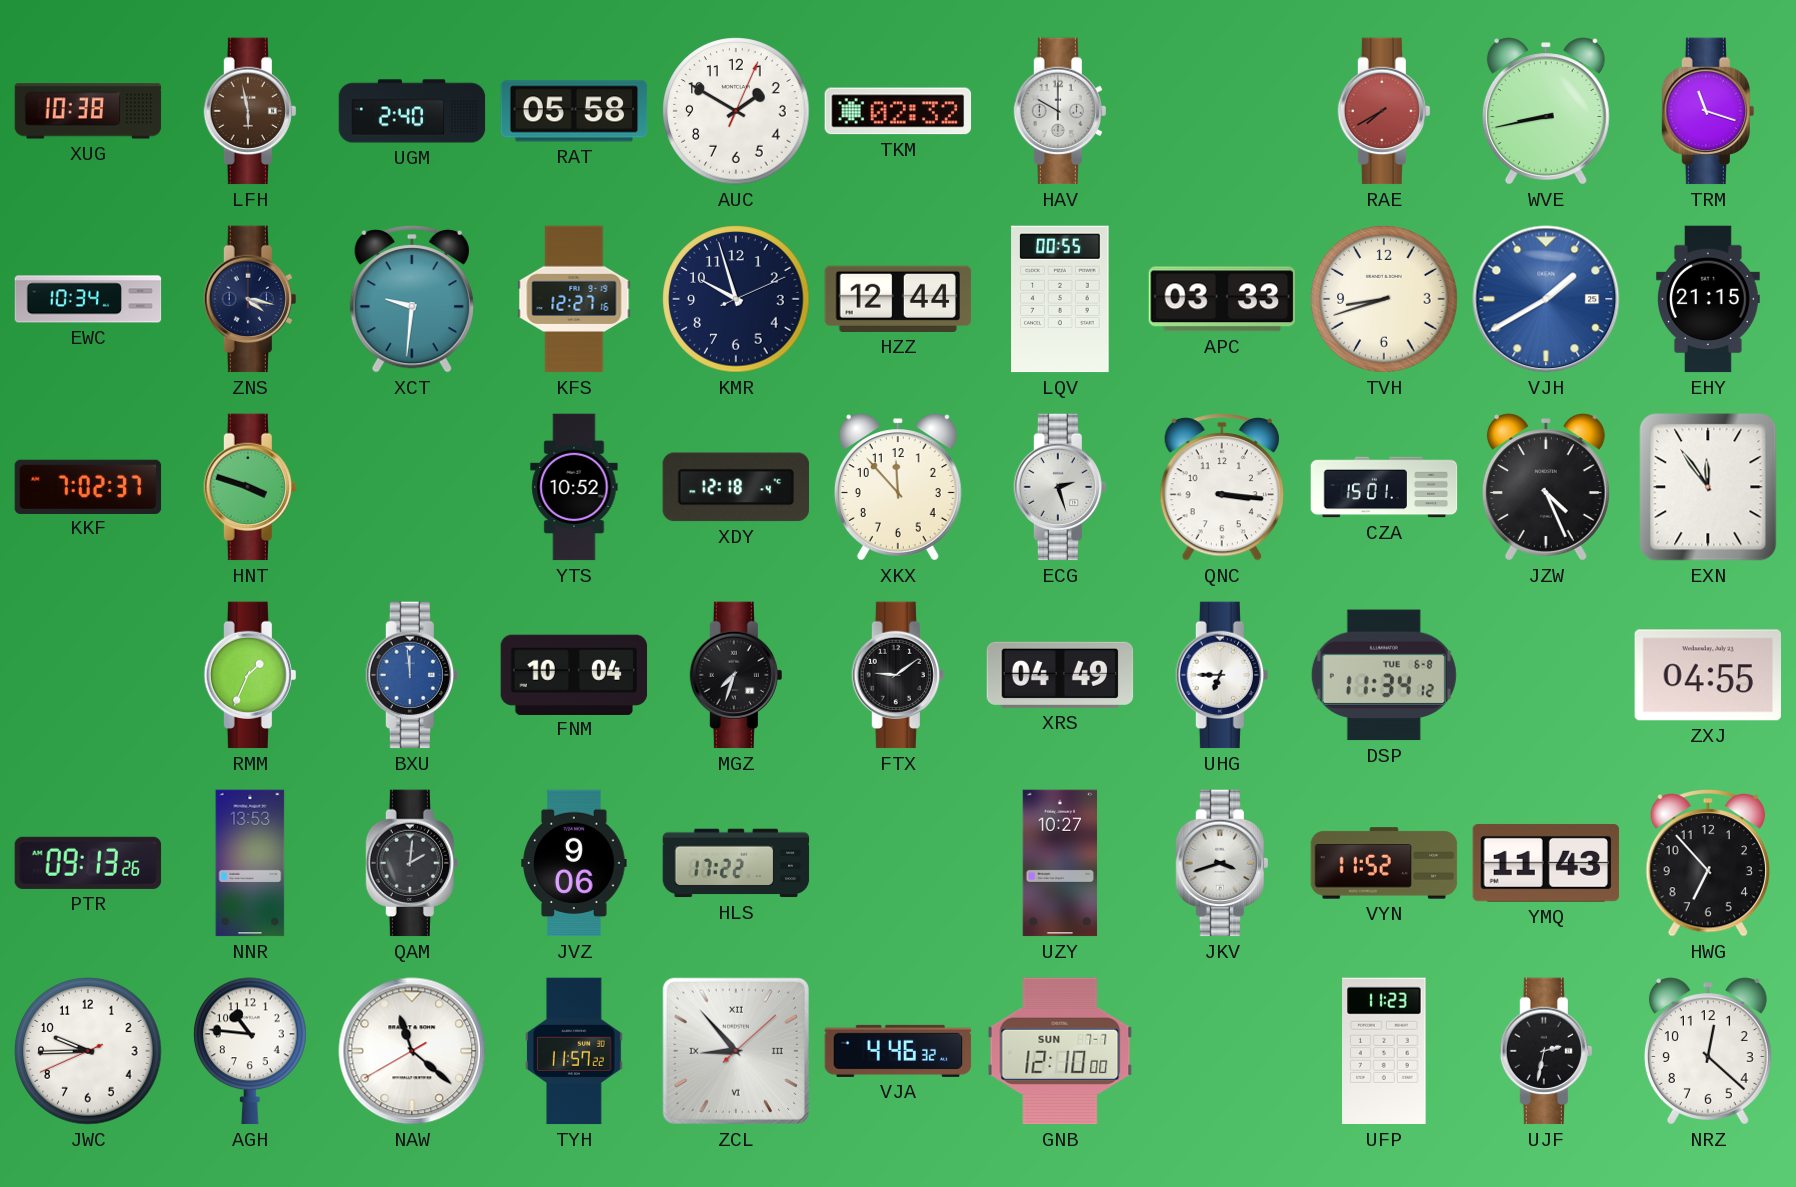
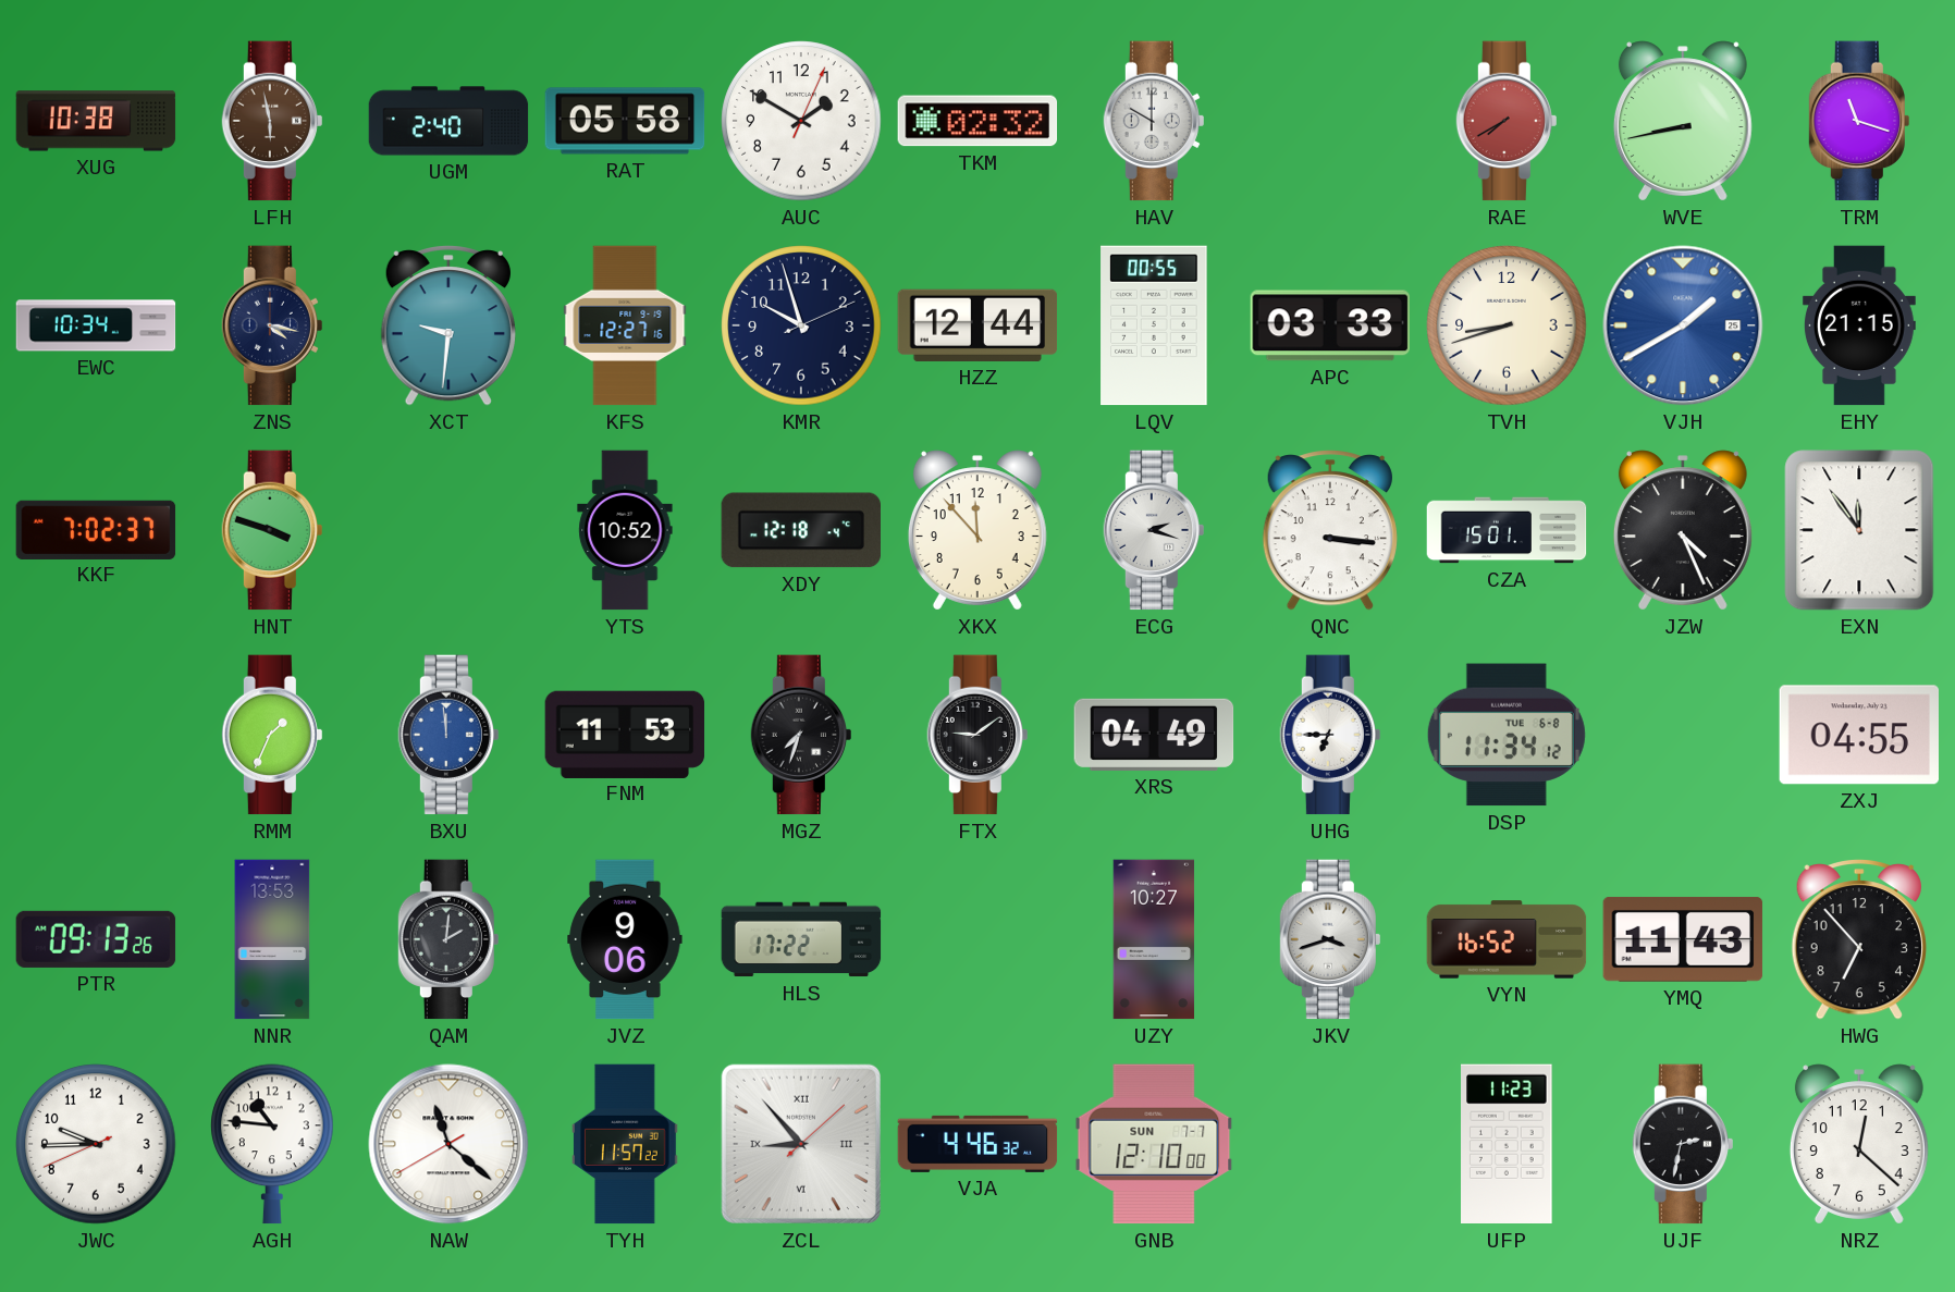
ECG: 2:27 -> 2:18
FNM: 10:04 -> 11:53
VYN: 11:52 -> 16:52
